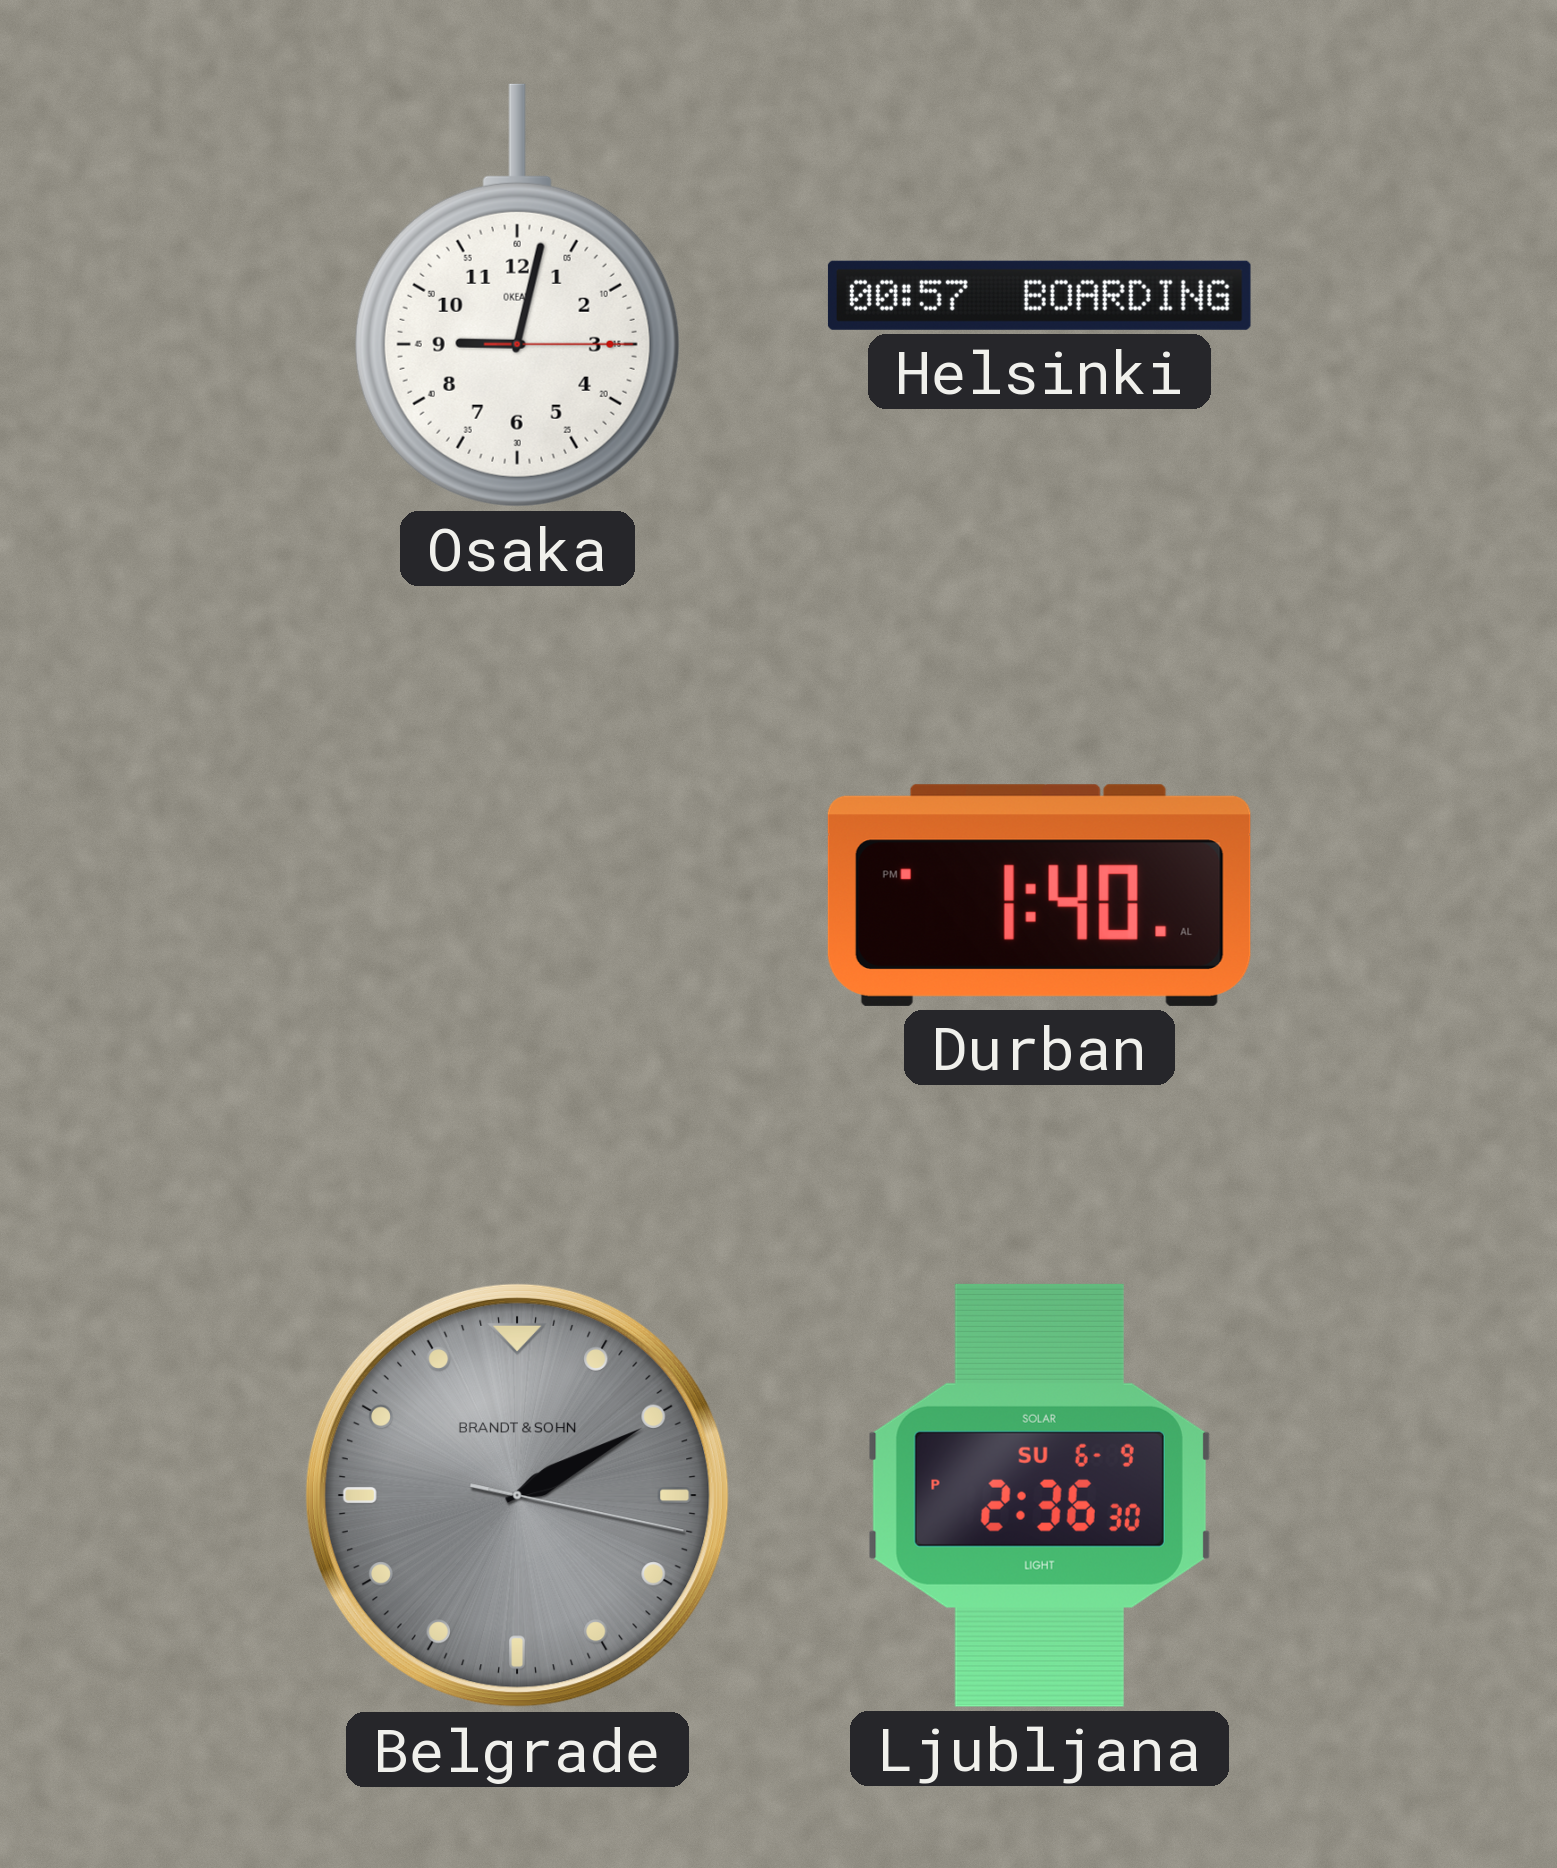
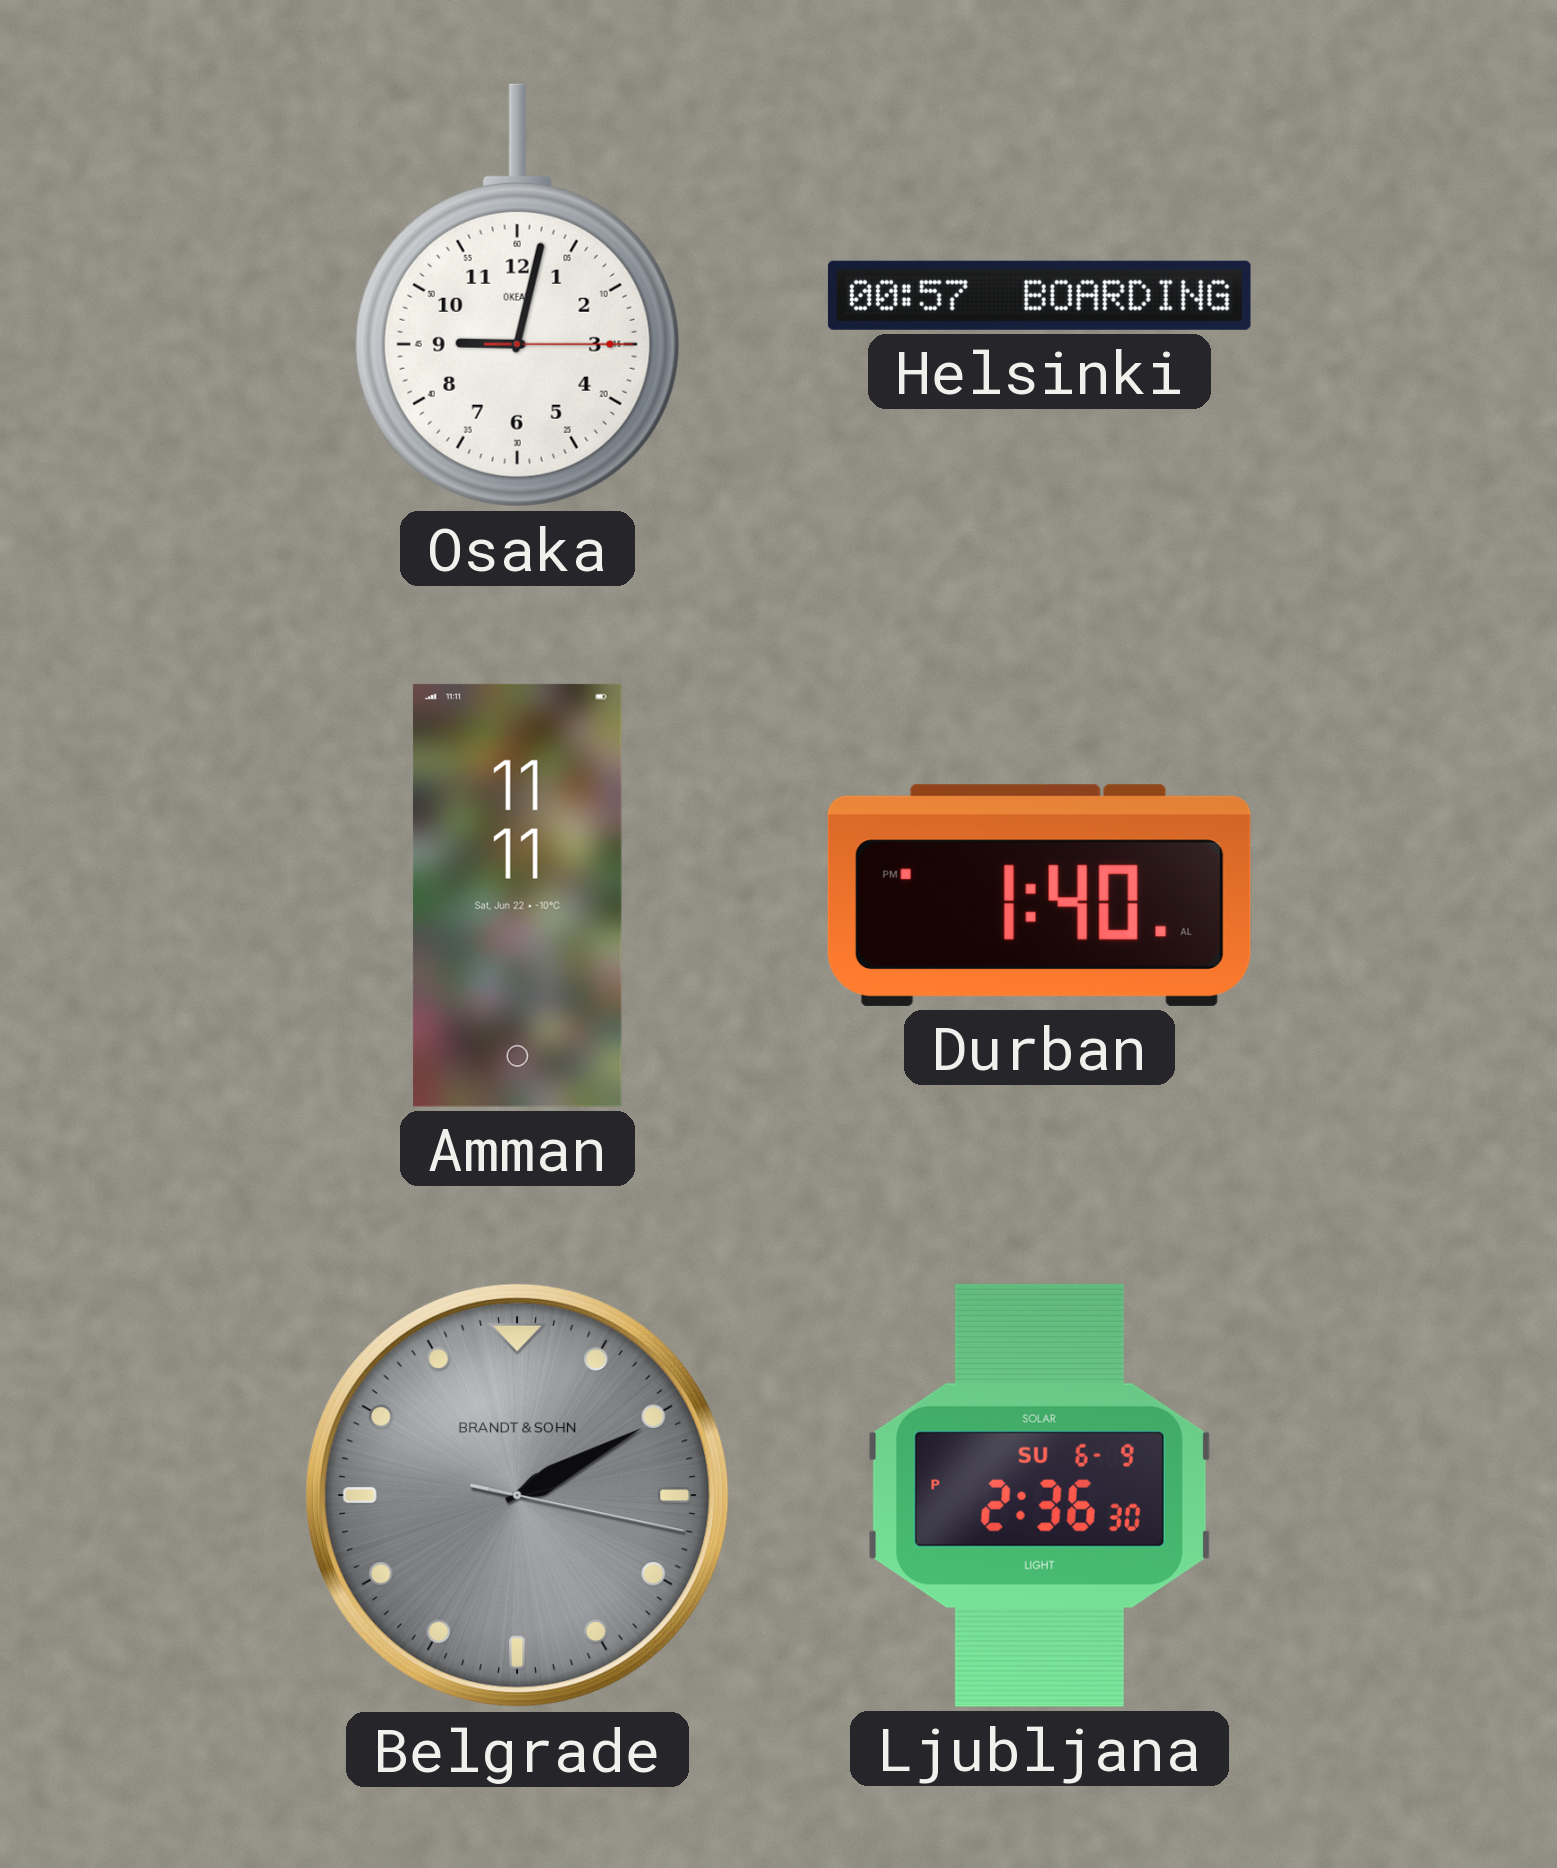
Amman: none -> 11:11
